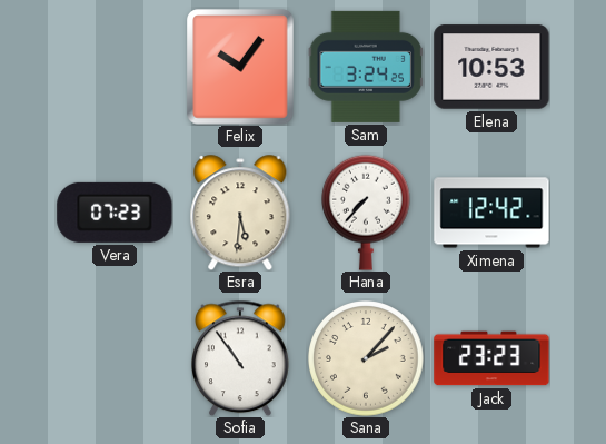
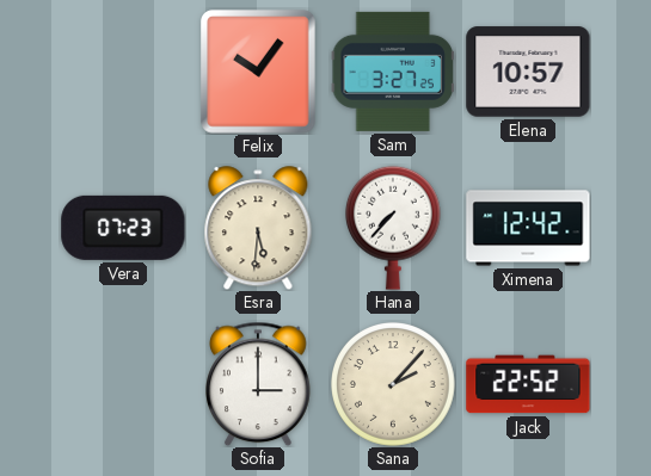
Sam: 3:24 -> 3:27
Elena: 10:53 -> 10:57
Sofia: 10:54 -> 3:00
Jack: 23:23 -> 22:52
